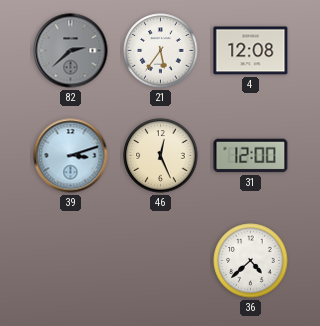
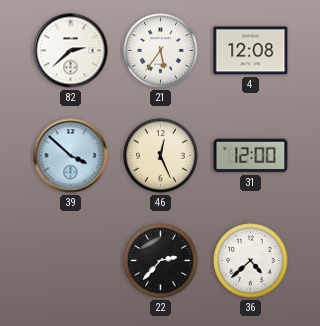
82 dial: grey -> white
39: 3:12 -> 3:52
22: none -> 2:37
